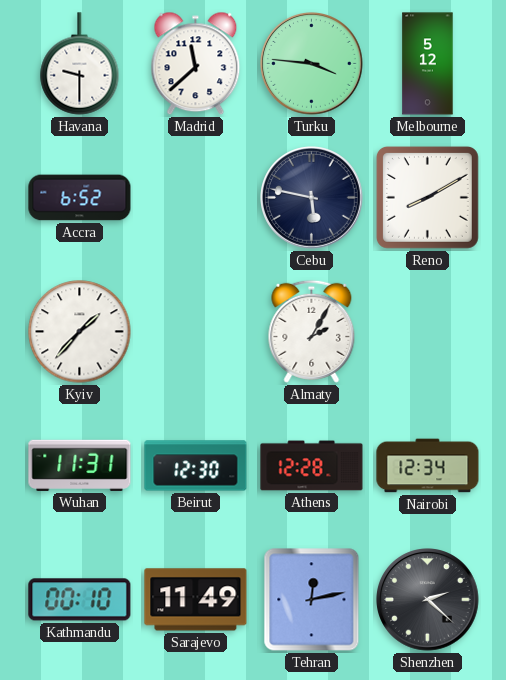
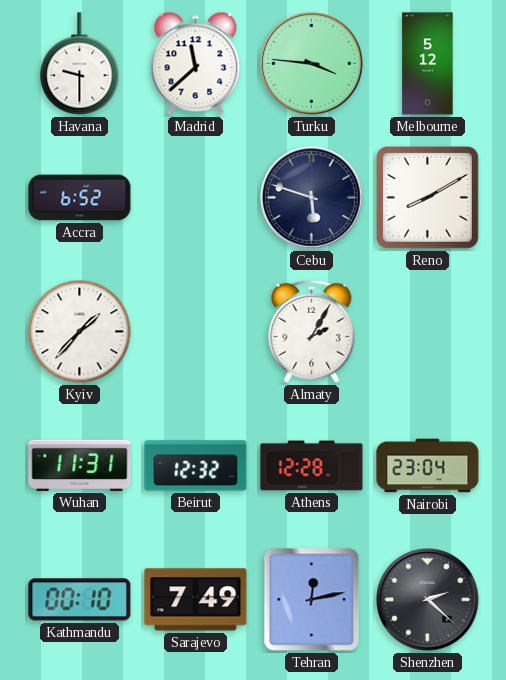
Cebu: 5:47 -> 5:48
Beirut: 12:30 -> 12:32
Nairobi: 12:34 -> 23:04
Sarajevo: 11:49 -> 7:49
